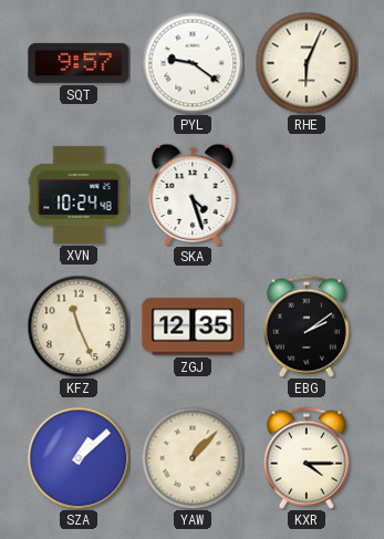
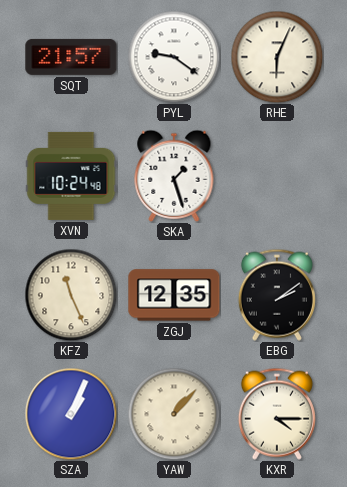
SQT: 9:57 -> 21:57
SKA: 4:27 -> 1:27
SZA: 1:08 -> 1:04
